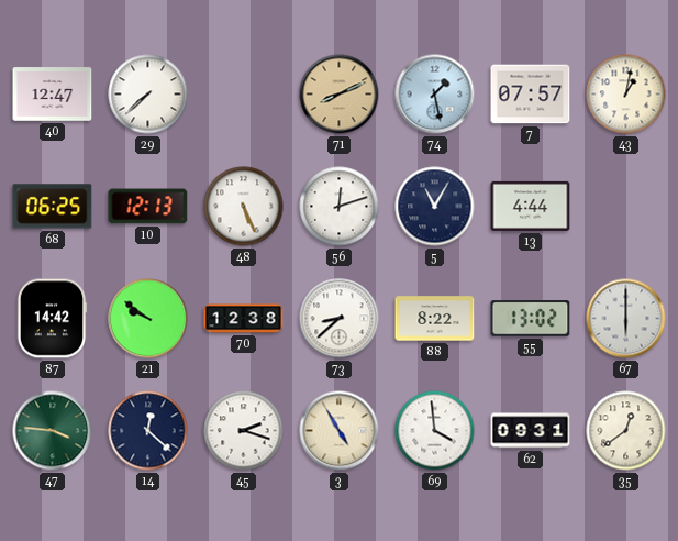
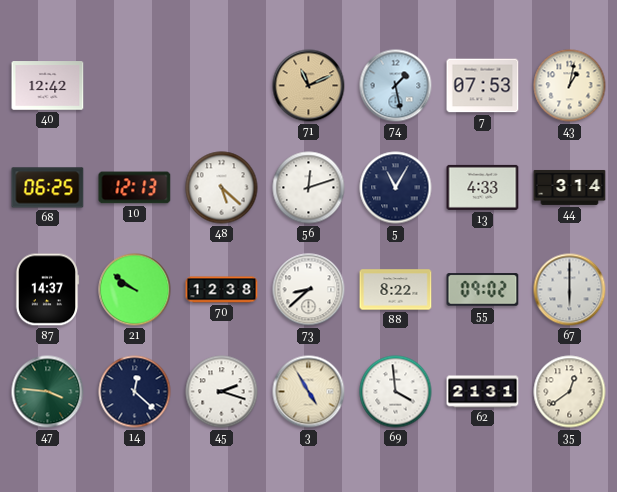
40: 12:47 -> 12:42
29: 7:38 -> none
71: 8:11 -> 11:11
7: 07:57 -> 07:53
48: 5:26 -> 5:22
13: 4:44 -> 4:33
44: none -> 3:14
87: 14:42 -> 14:37
55: 13:02 -> 09:02
62: 09:31 -> 21:31
